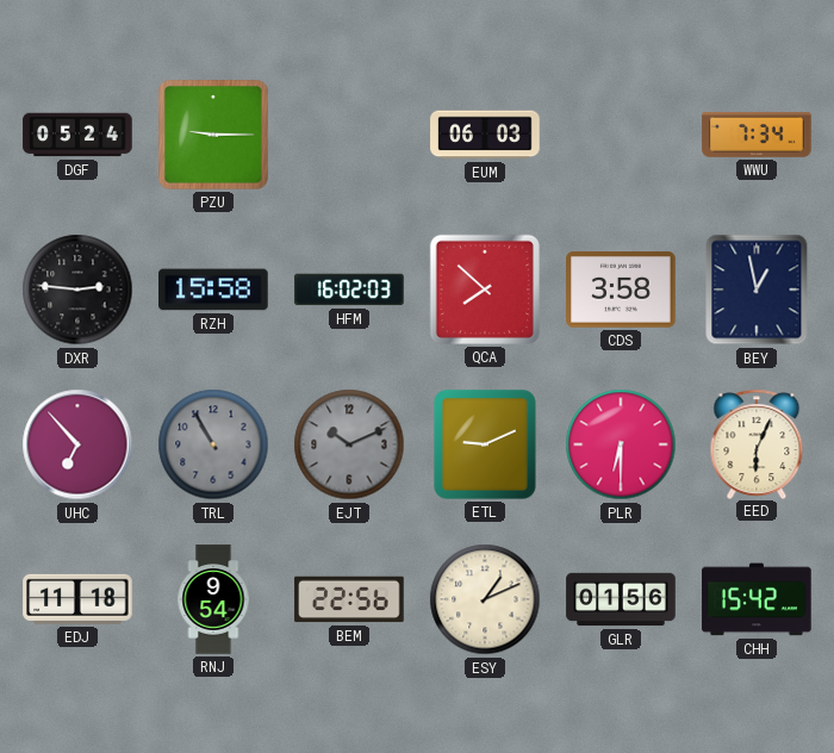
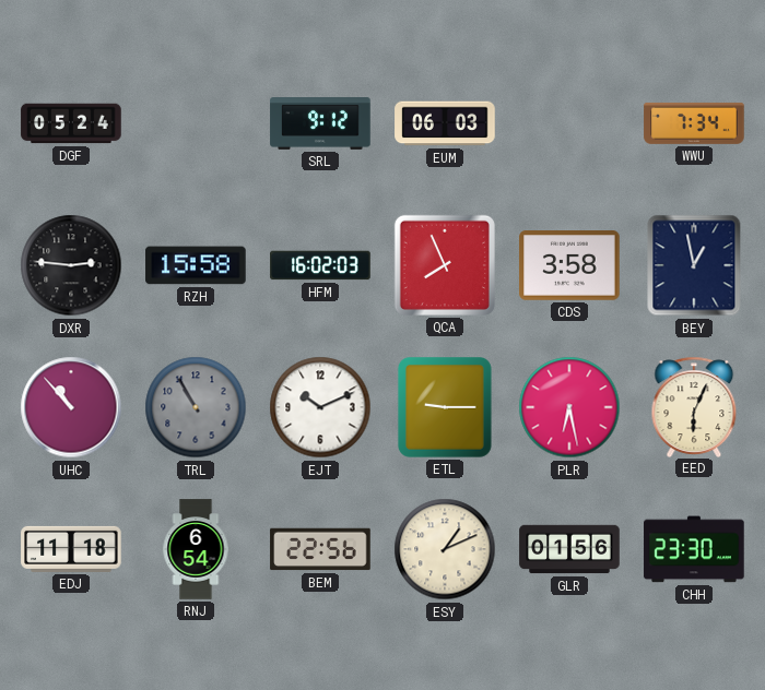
PZU: 9:15 -> none
SRL: none -> 9:12
QCA: 7:52 -> 7:56
UHC: 6:53 -> 10:53
EJT dial: grey -> white
ETL: 9:11 -> 9:15
PLR: 6:30 -> 6:28
RNJ: 9:54 -> 6:54
CHH: 15:42 -> 23:30
